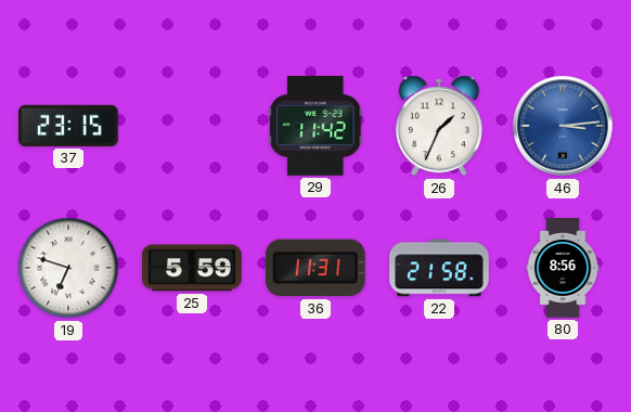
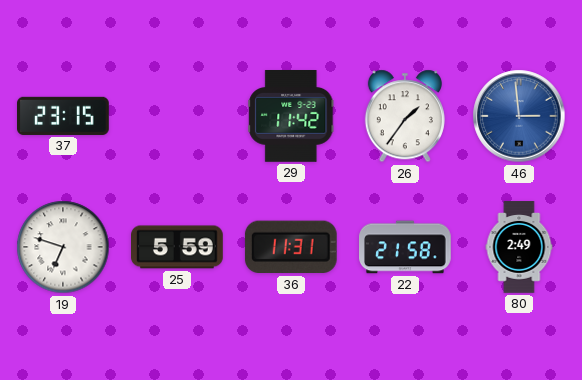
26: 1:34 -> 1:36
46: 3:14 -> 2:59
80: 8:56 -> 2:49
